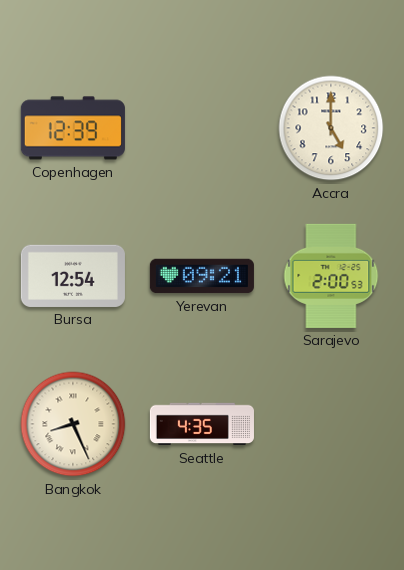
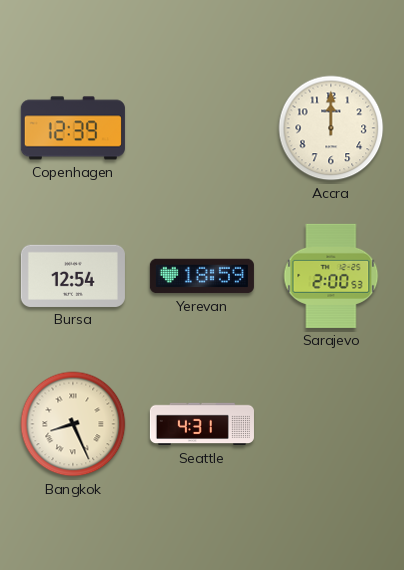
Accra: 5:00 -> 12:00
Yerevan: 09:21 -> 18:59
Seattle: 4:35 -> 4:31
